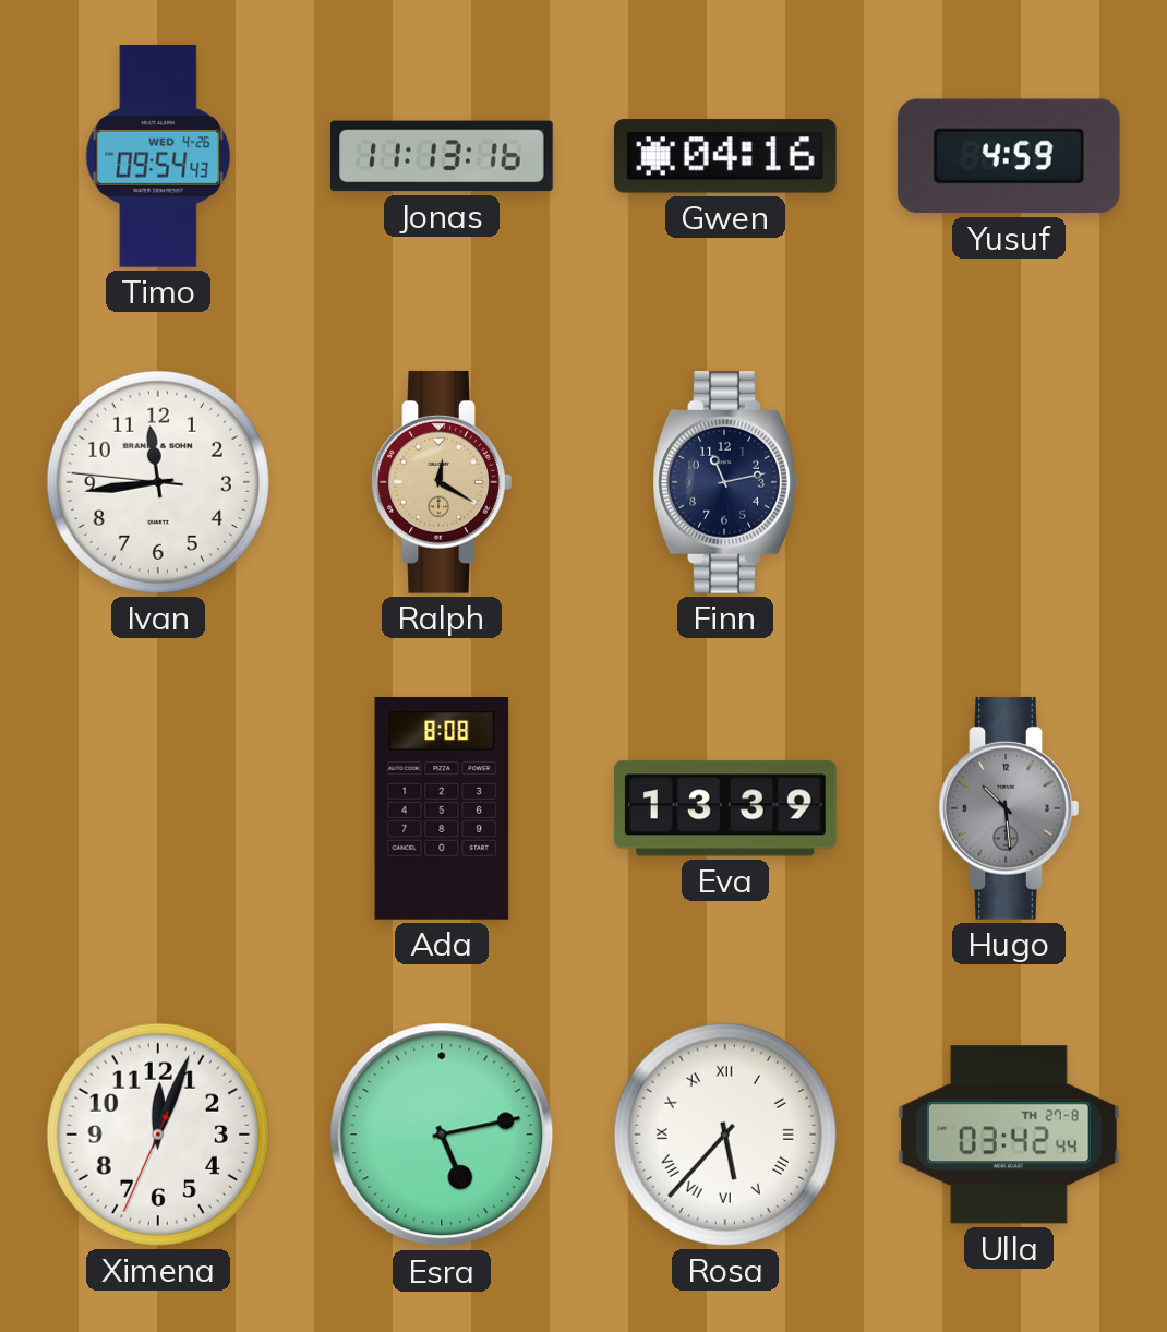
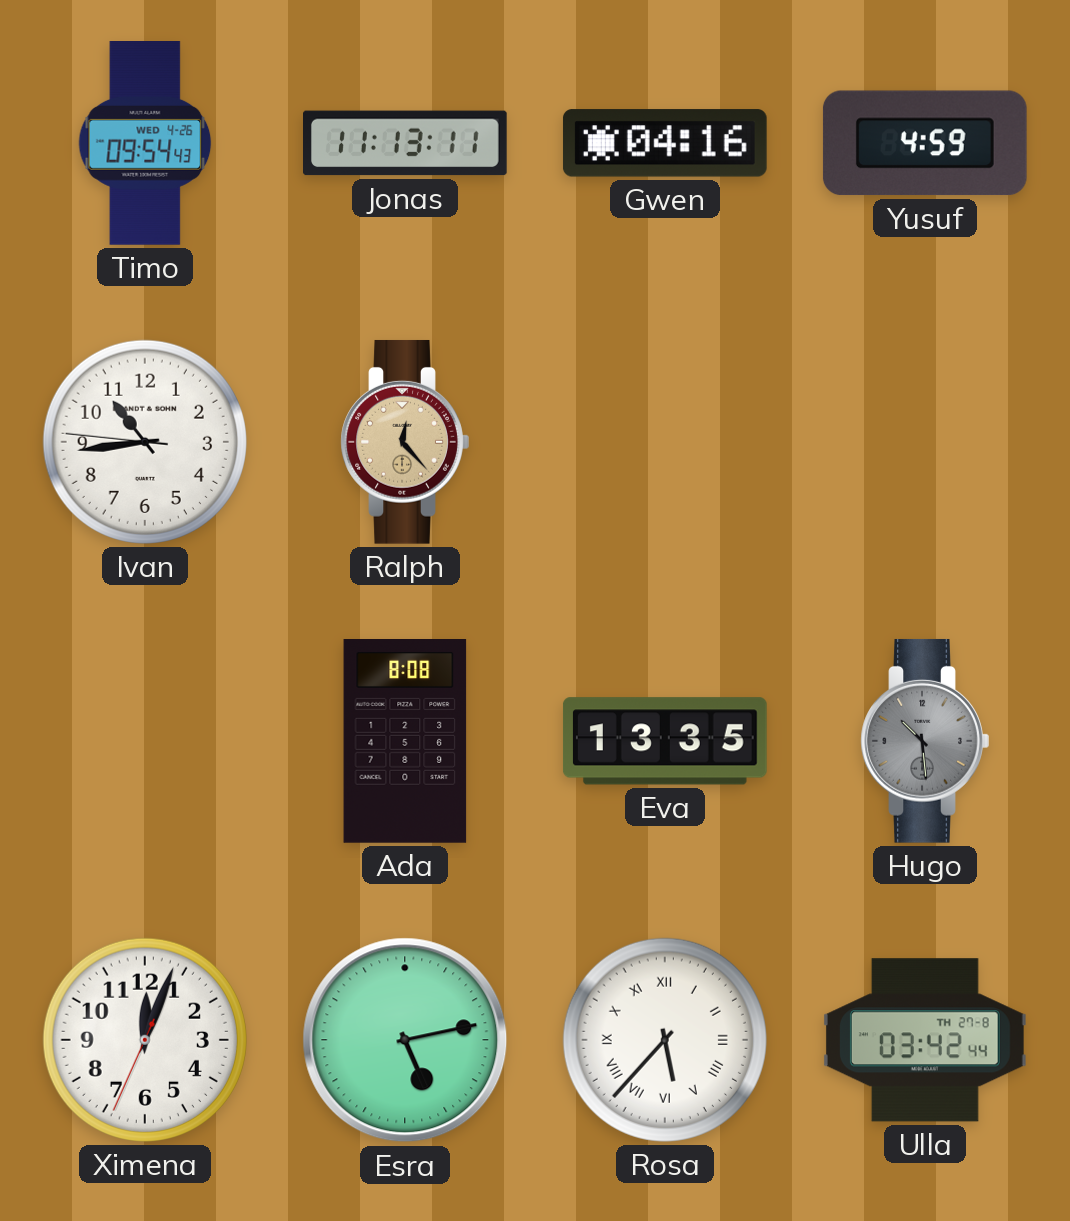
Jonas: 11:13:16 -> 11:13:11
Ivan: 11:43 -> 10:43
Ralph: 12:20 -> 12:23
Finn: 11:13 -> none
Eva: 13:39 -> 13:35
